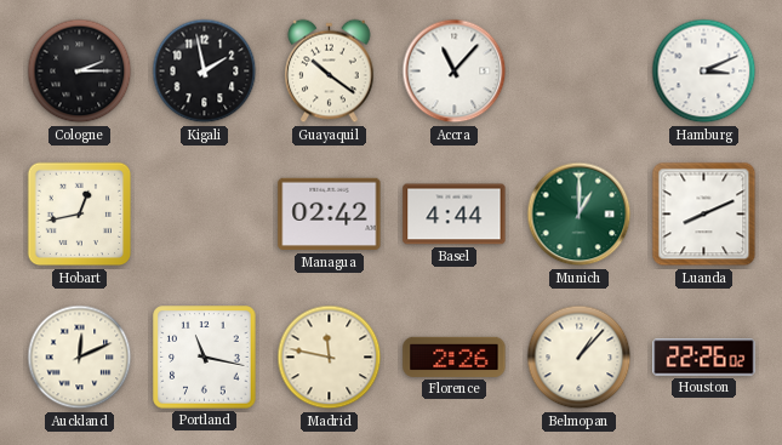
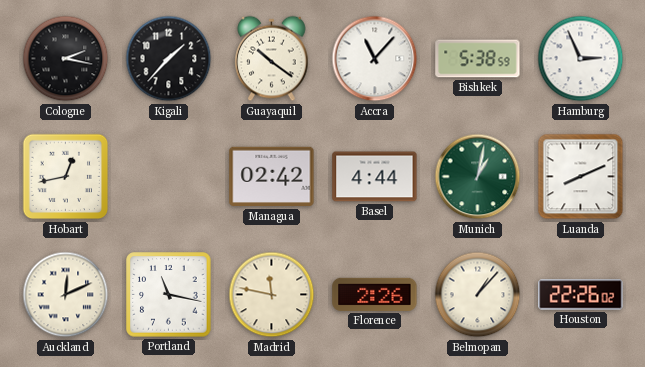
Cologne: 2:15 -> 2:17
Kigali: 1:58 -> 1:37
Bishkek: none -> 5:38
Hamburg: 3:11 -> 2:56
Munich: 1:00 -> 1:02
